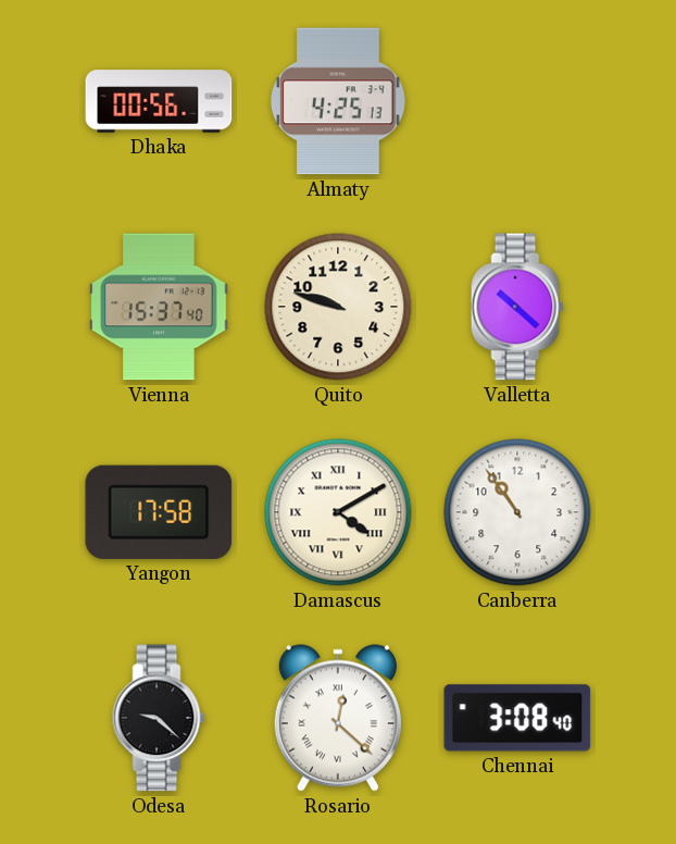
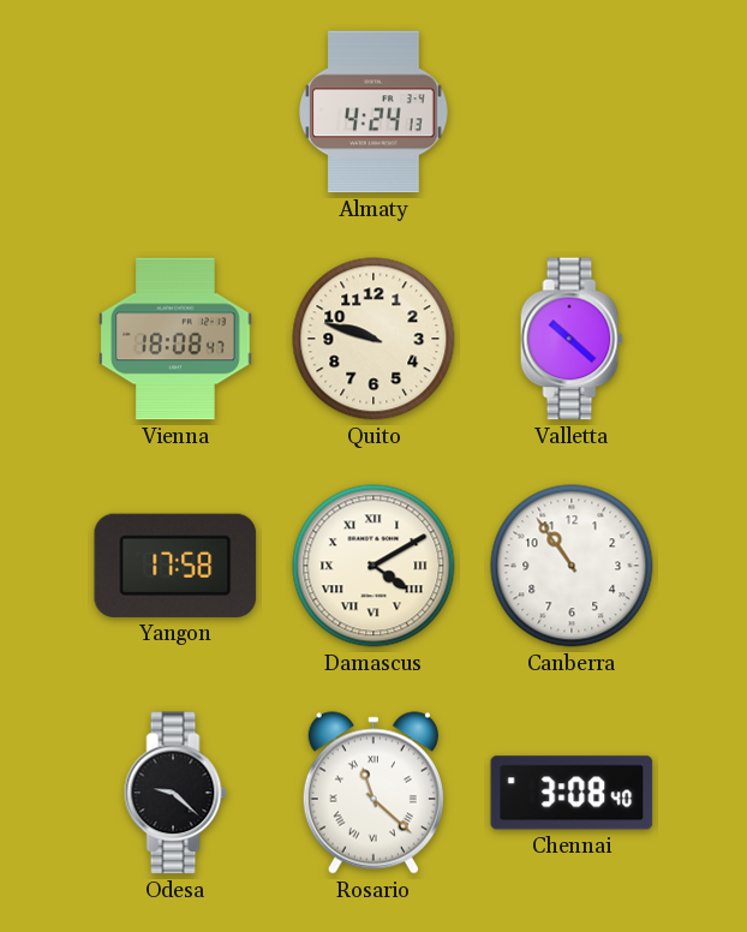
Dhaka: 00:56 -> none
Almaty: 4:25 -> 4:24
Vienna: 15:37 -> 18:08
Rosario: 12:22 -> 11:22
